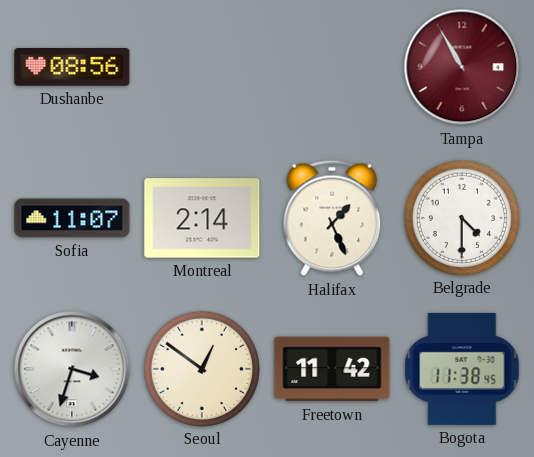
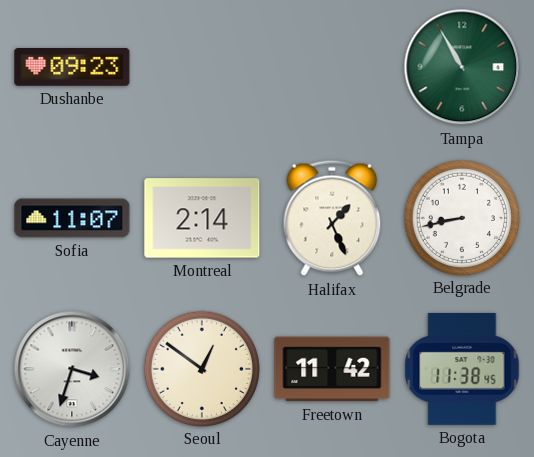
Dushanbe: 08:56 -> 09:23
Tampa dial: burgundy -> green
Belgrade: 4:30 -> 8:43
